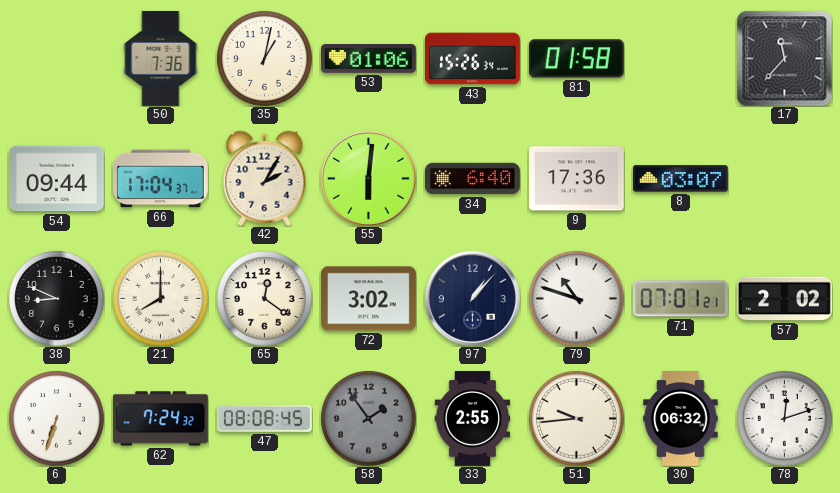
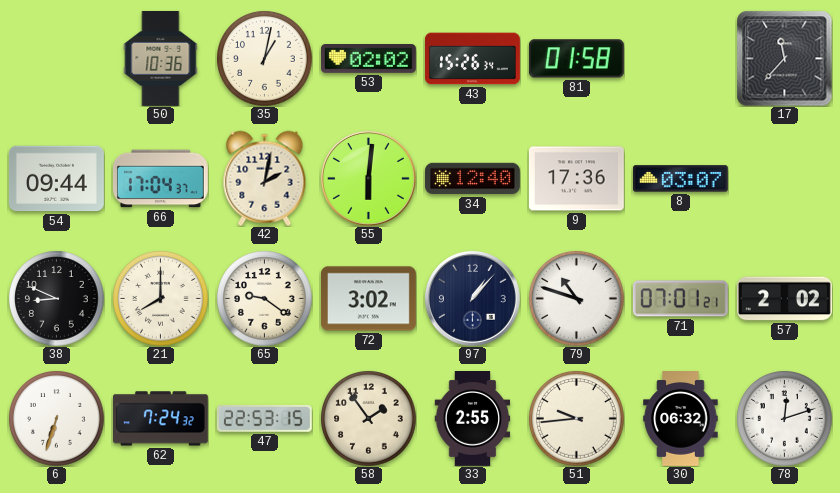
50: 7:36 -> 10:36
53: 01:06 -> 02:02
42: 2:05 -> 2:02
34: 6:40 -> 12:40
65: 12:21 -> 9:21
47: 08:08 -> 22:53
58 dial: grey -> cream
